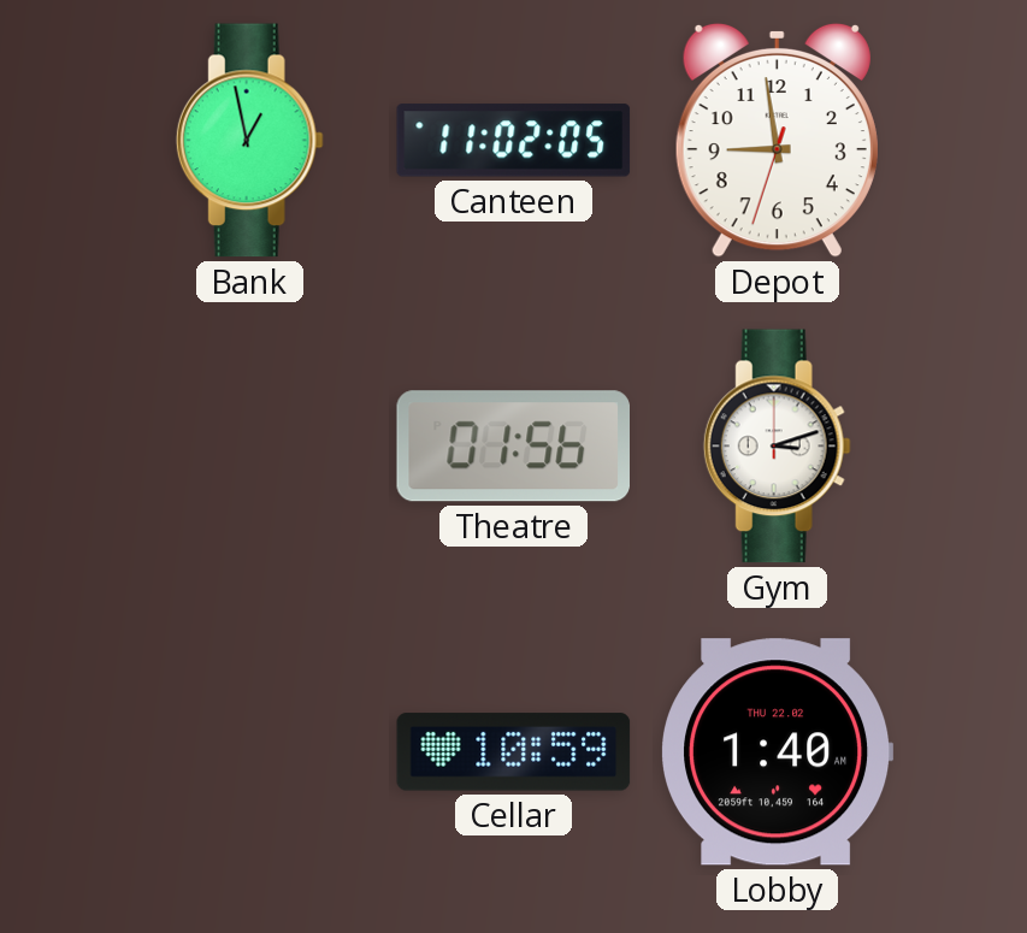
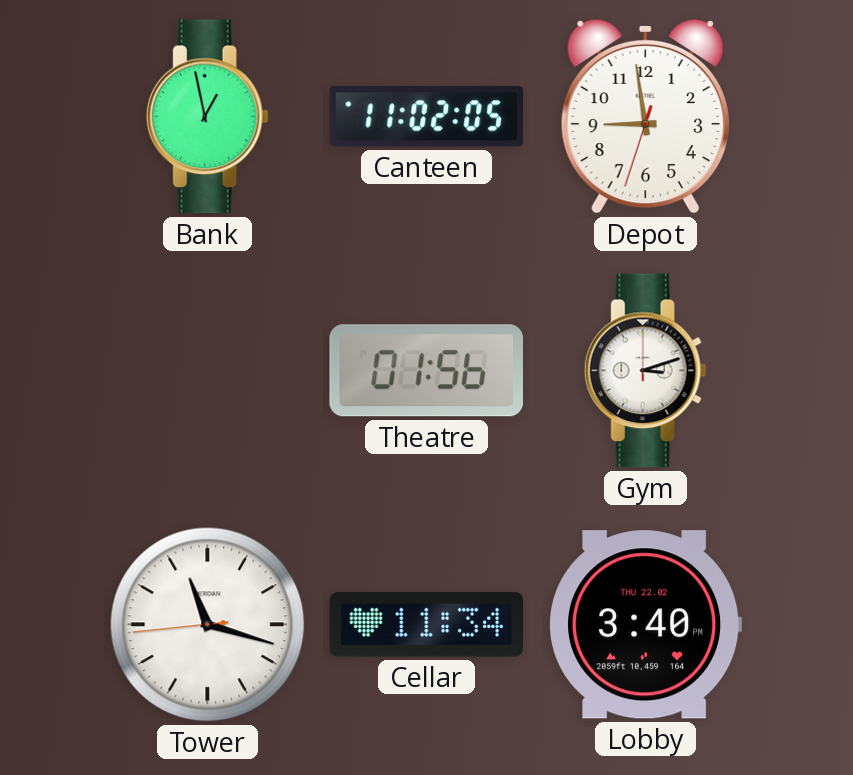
Tower: none -> 11:17
Cellar: 10:59 -> 11:34
Lobby: 1:40 -> 3:40
